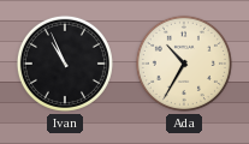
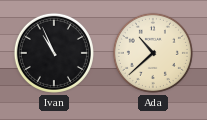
Ada: 10:35 -> 10:38
